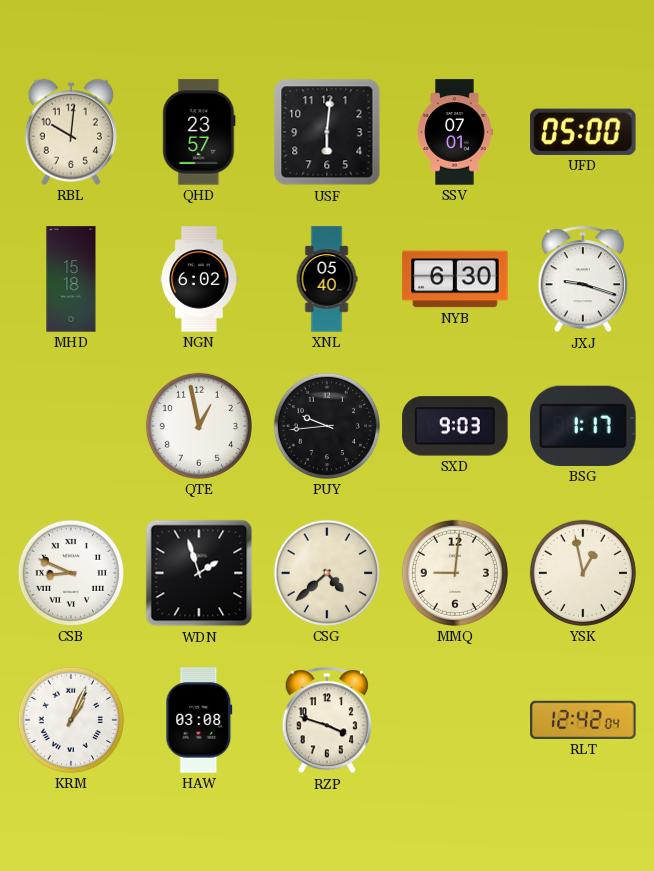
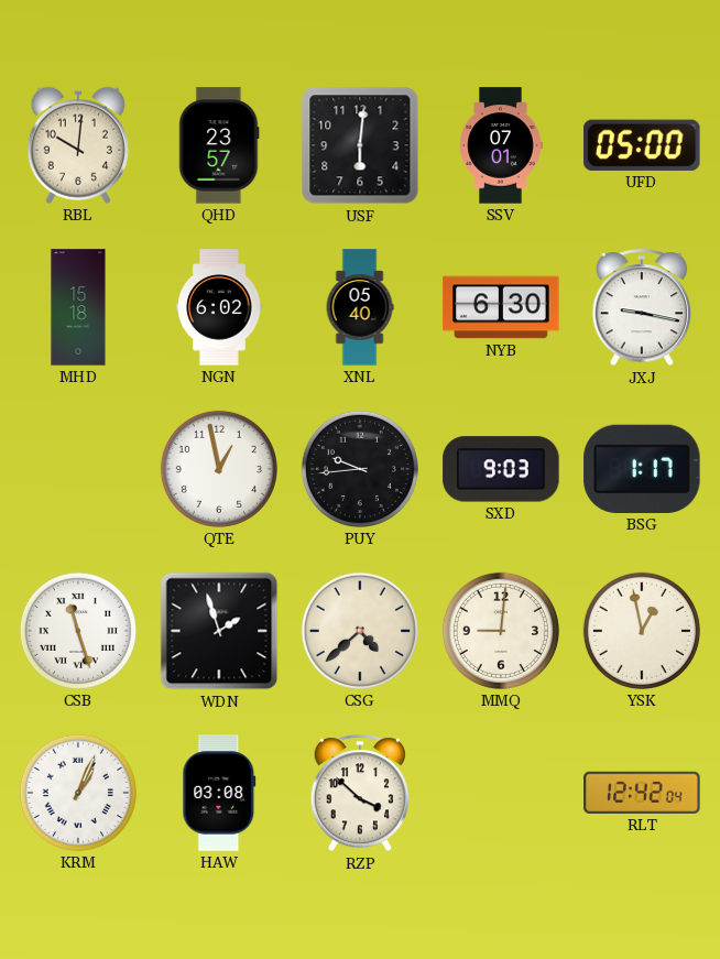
JXJ: 9:18 -> 9:17
CSB: 8:49 -> 11:27
RZP: 3:48 -> 3:52
